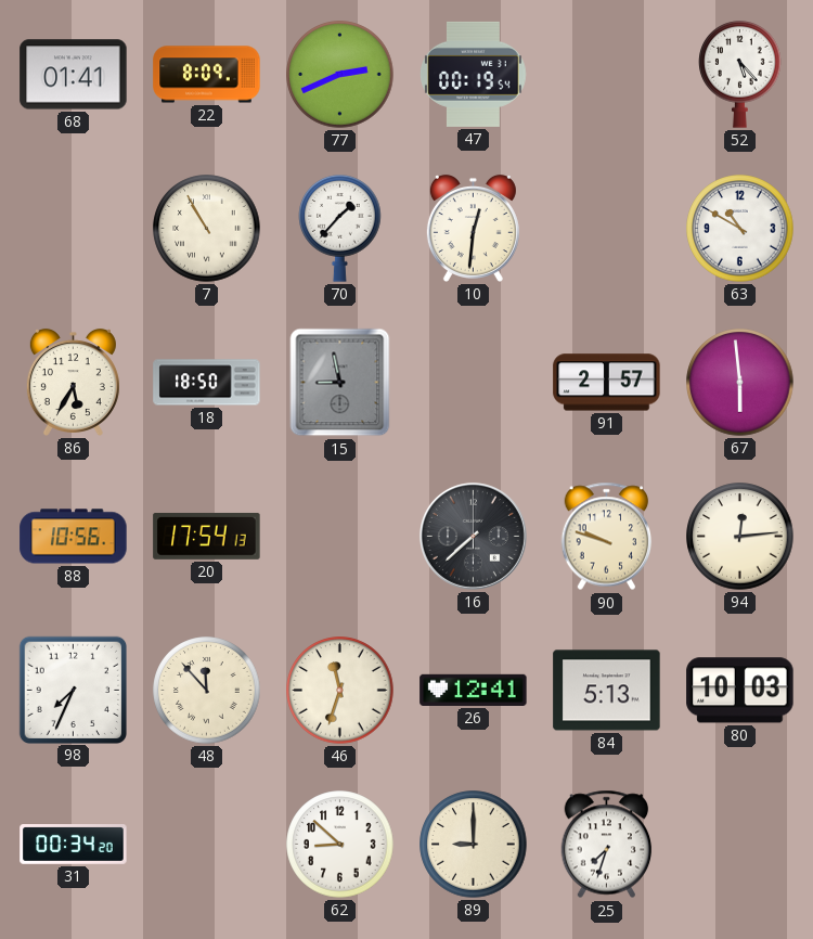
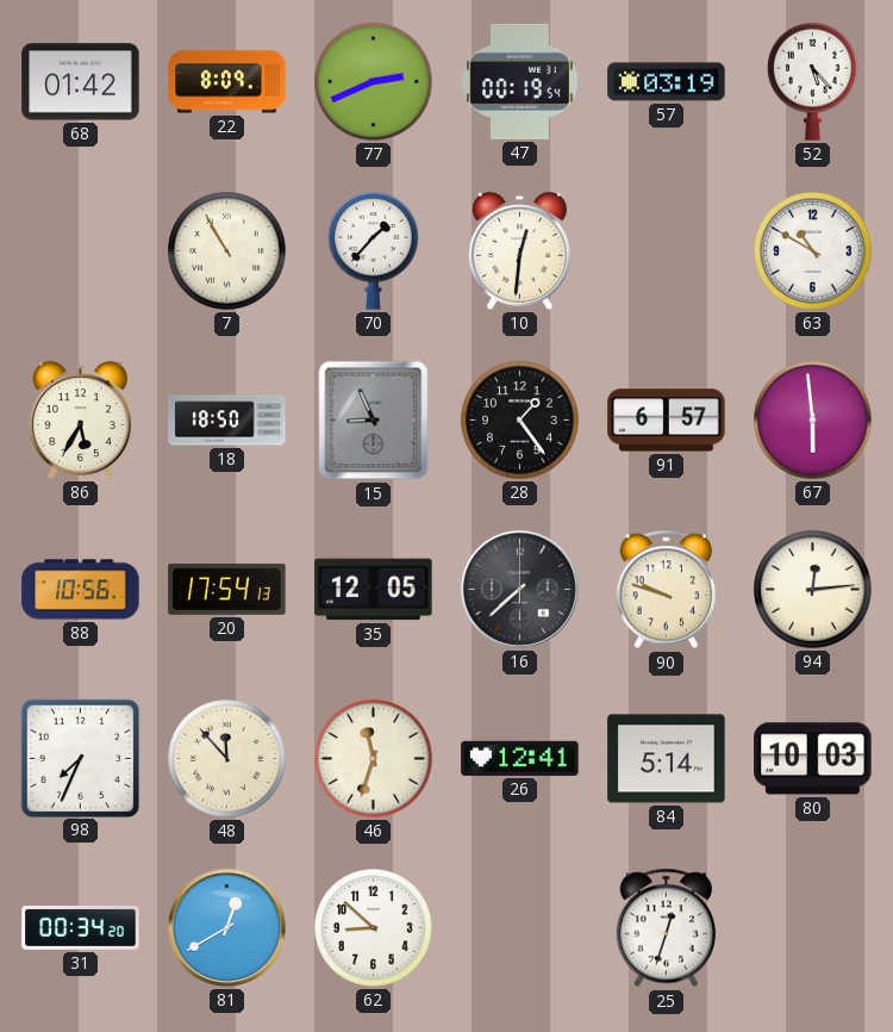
68: 01:41 -> 01:42
57: none -> 03:19
15: 8:58 -> 8:56
28: none -> 1:24
91: 2:57 -> 6:57
35: none -> 12:05
84: 5:13 -> 5:14
81: none -> 12:40
89: 9:00 -> none
25: 7:33 -> 12:33
